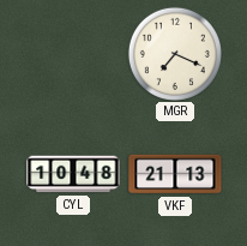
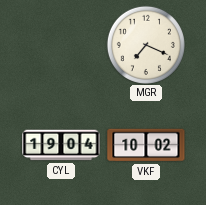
CYL: 10:48 -> 19:04
VKF: 21:13 -> 10:02
